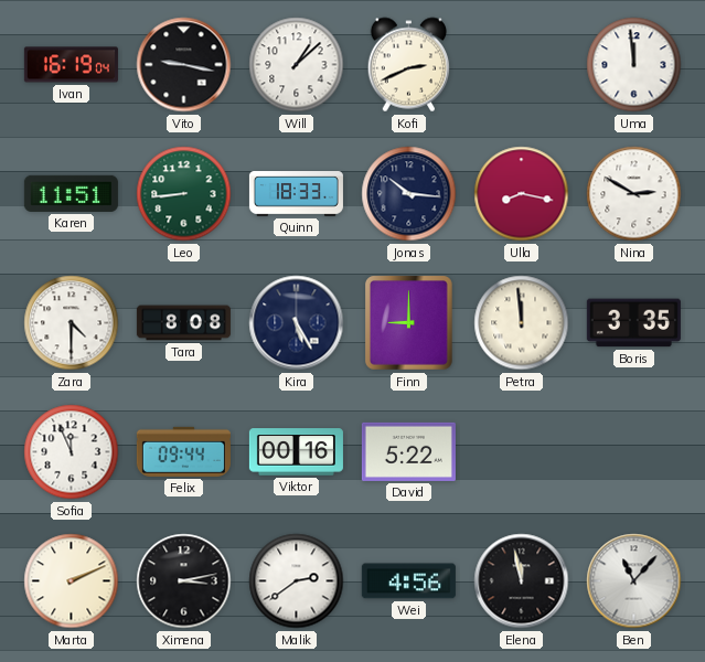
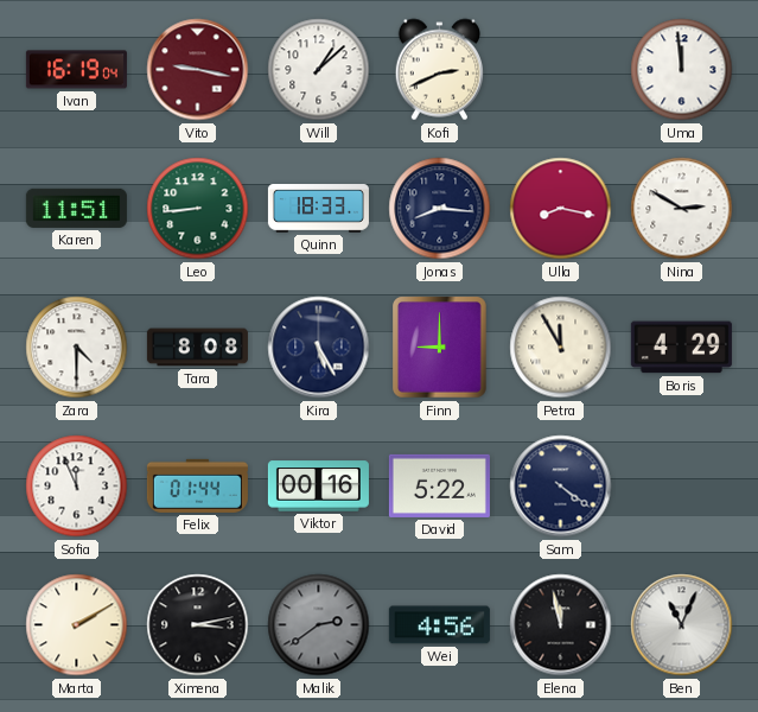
Vito dial: black -> burgundy
Jonas: 10:16 -> 8:16
Petra: 11:59 -> 11:55
Boris: 3:35 -> 4:29
Felix: 09:44 -> 01:44
Sam: none -> 4:21
Marta: 2:11 -> 2:10
Malik dial: white -> grey
Ben: 11:07 -> 11:04
